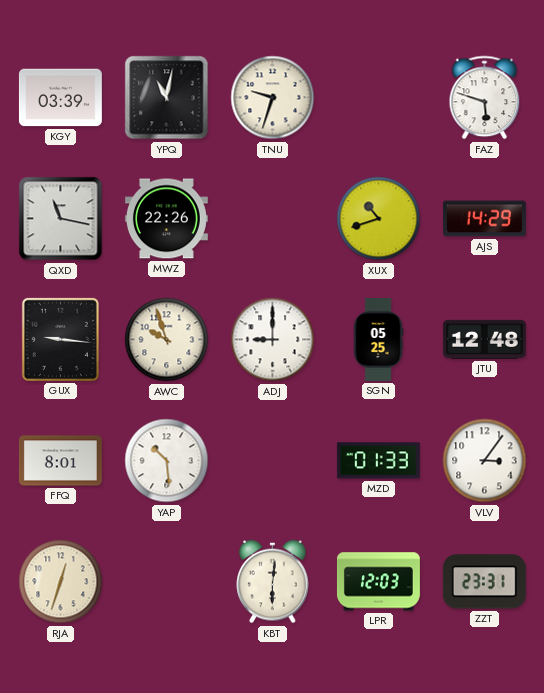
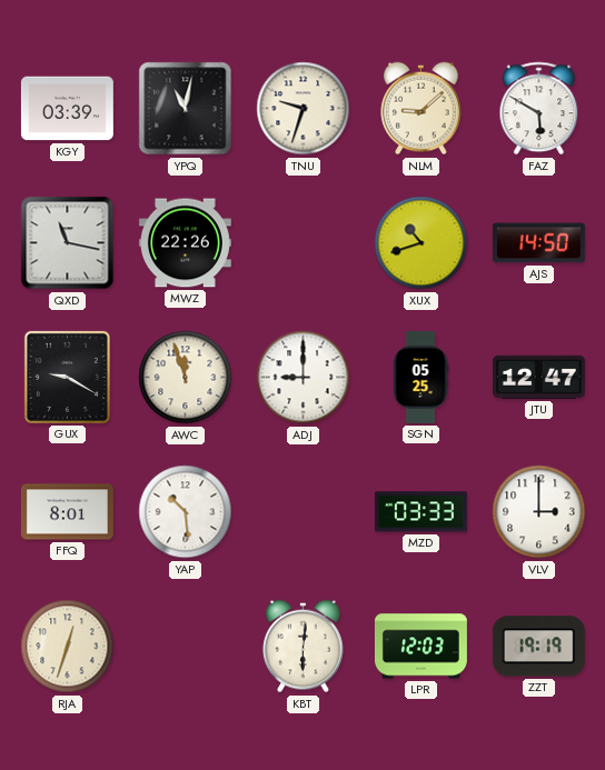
NLM: none -> 9:08
FAZ: 5:48 -> 5:50
AJS: 14:29 -> 14:50
GUX: 9:16 -> 9:20
AWC: 9:57 -> 11:57
JTU: 12:48 -> 12:47
MZD: 01:33 -> 03:33
VLV: 3:06 -> 3:00
ZZT: 23:31 -> 19:19
